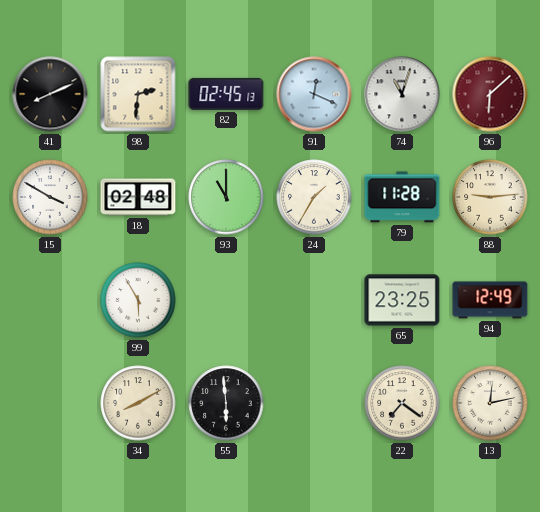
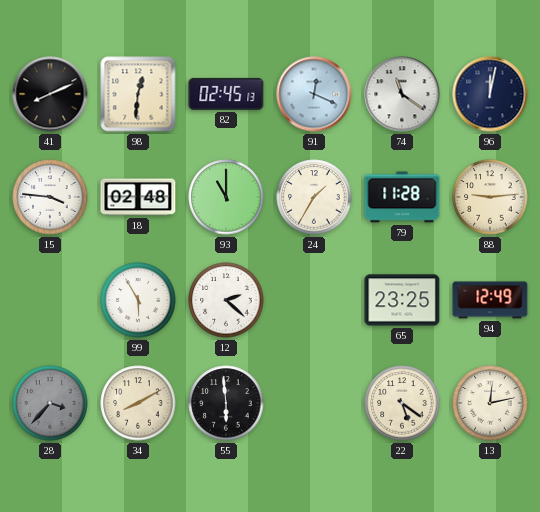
98: 2:31 -> 12:31
74: 11:03 -> 11:21
96: 6:08 -> 12:02
96 dial: burgundy -> navy
15: 3:50 -> 3:46
12: none -> 2:22
28: none -> 3:37
22: 7:21 -> 5:21
